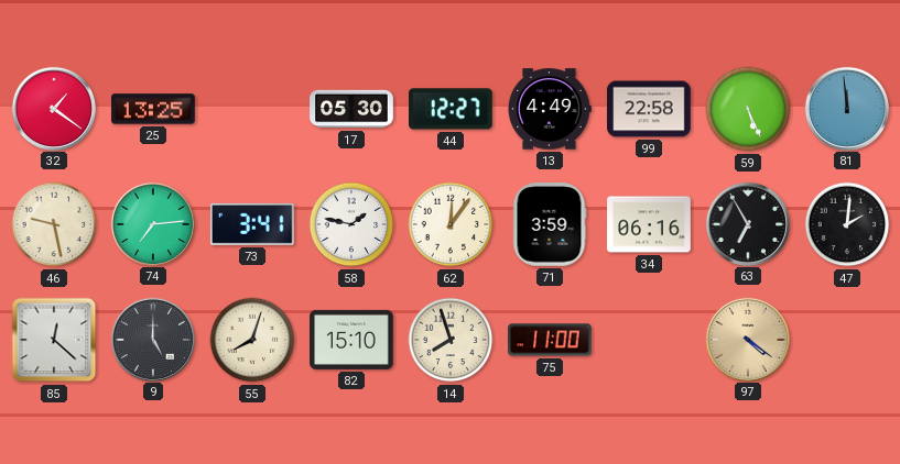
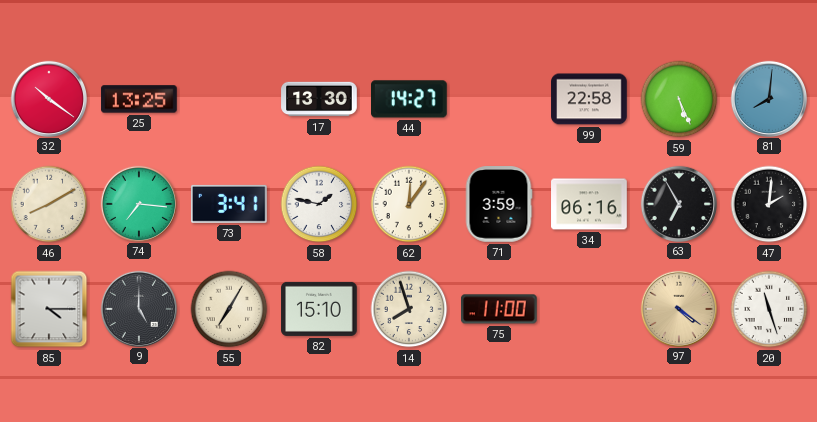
32: 1:21 -> 10:21
17: 05:30 -> 13:30
44: 12:27 -> 14:27
13: 4:49 -> none
81: 11:59 -> 8:01
46: 9:28 -> 8:10
74: 7:14 -> 7:16
85: 12:22 -> 4:15
55: 8:03 -> 7:05
20: none -> 11:27
